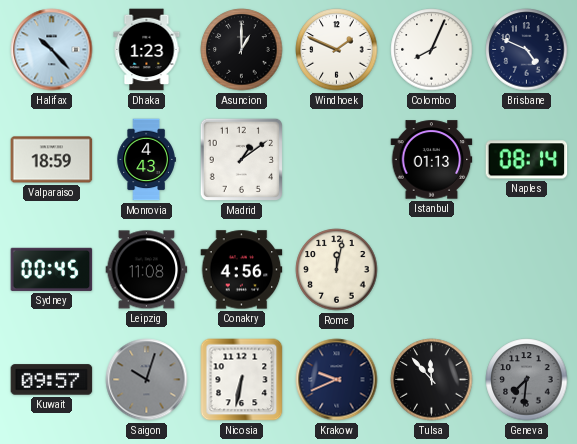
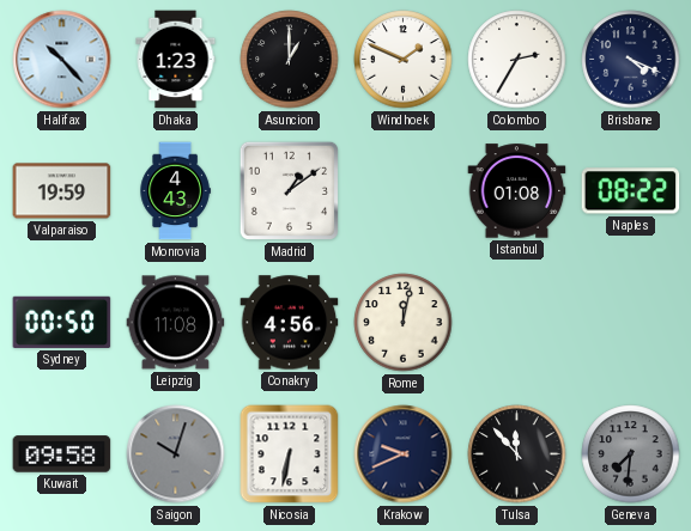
Colombo: 8:04 -> 2:35
Brisbane: 4:49 -> 4:19
Valparaiso: 18:59 -> 19:59
Istanbul: 01:13 -> 01:08
Naples: 08:14 -> 08:22
Sydney: 00:45 -> 00:50
Kuwait: 09:57 -> 09:58
